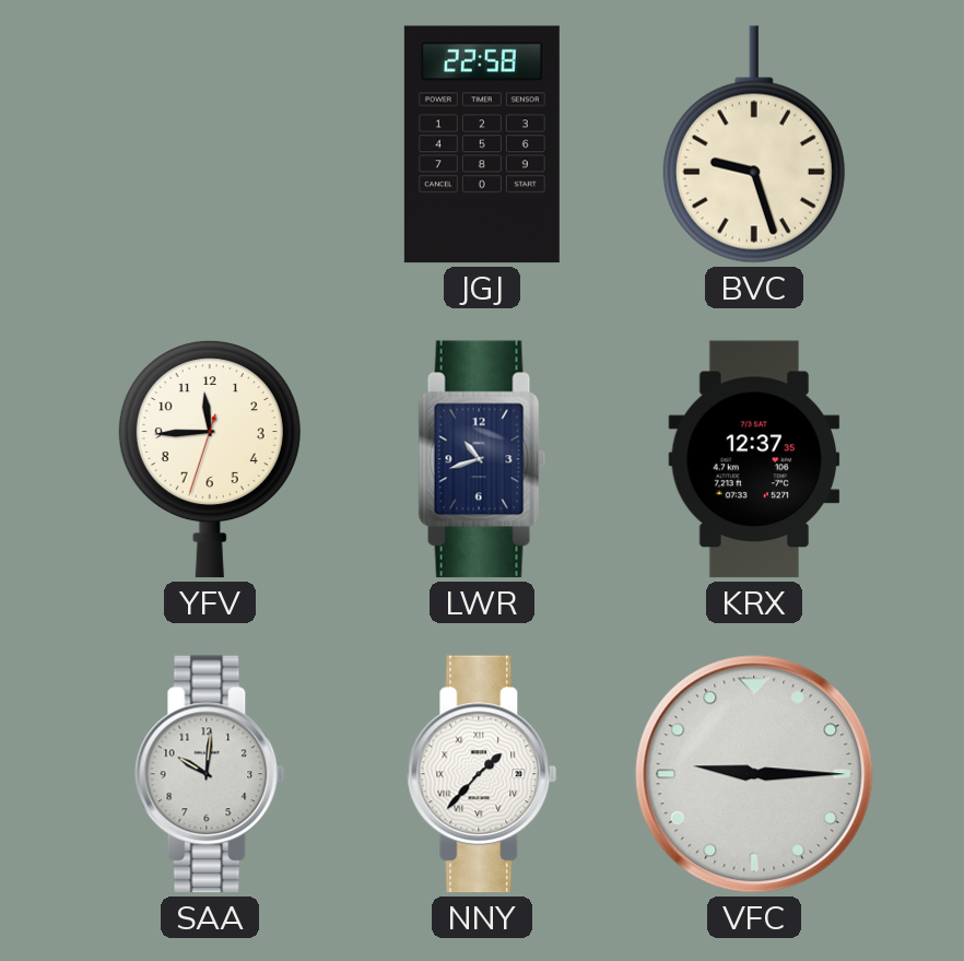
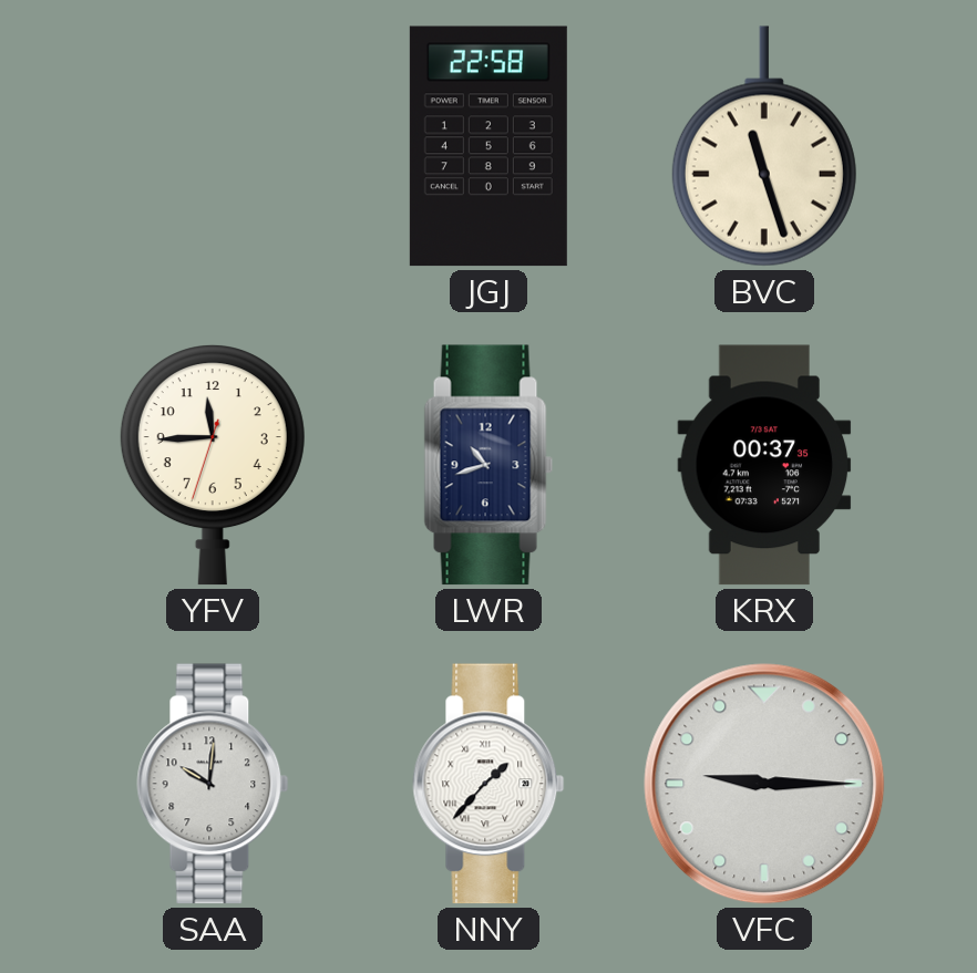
BVC: 9:27 -> 11:27
KRX: 12:37 -> 00:37
